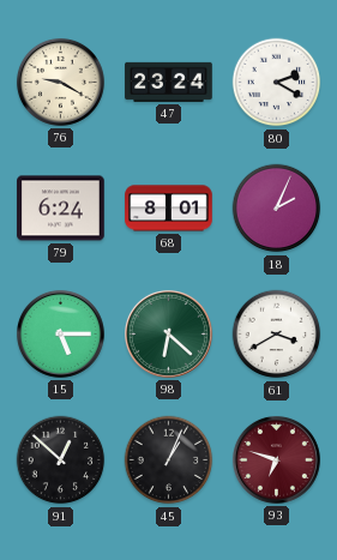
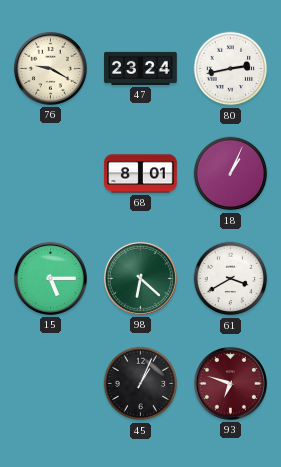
80: 2:20 -> 2:43
79: 6:24 -> none
18: 2:04 -> 1:04
91: 12:52 -> none
